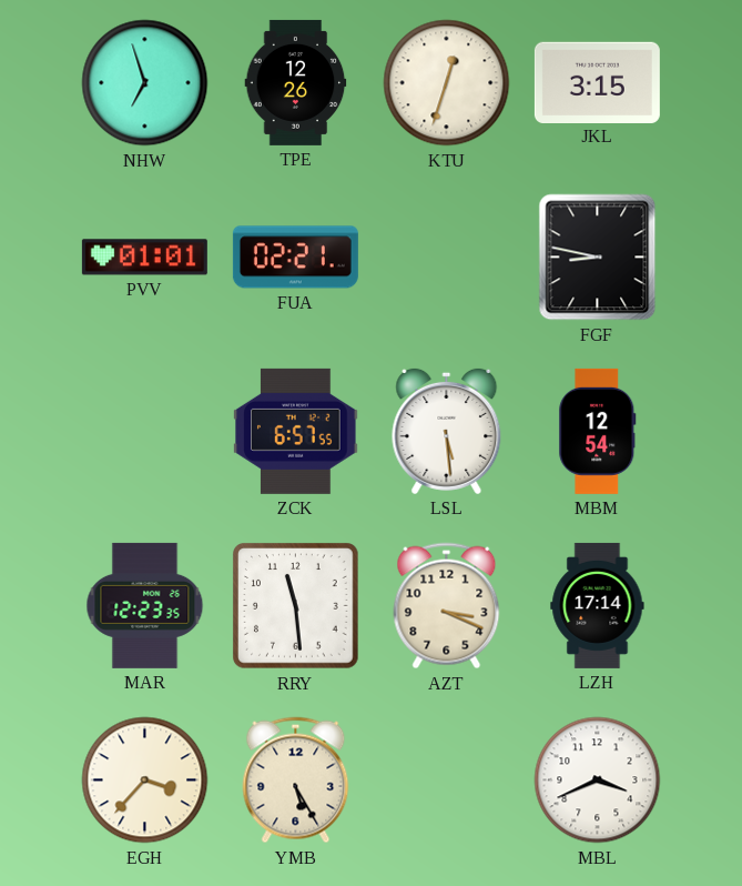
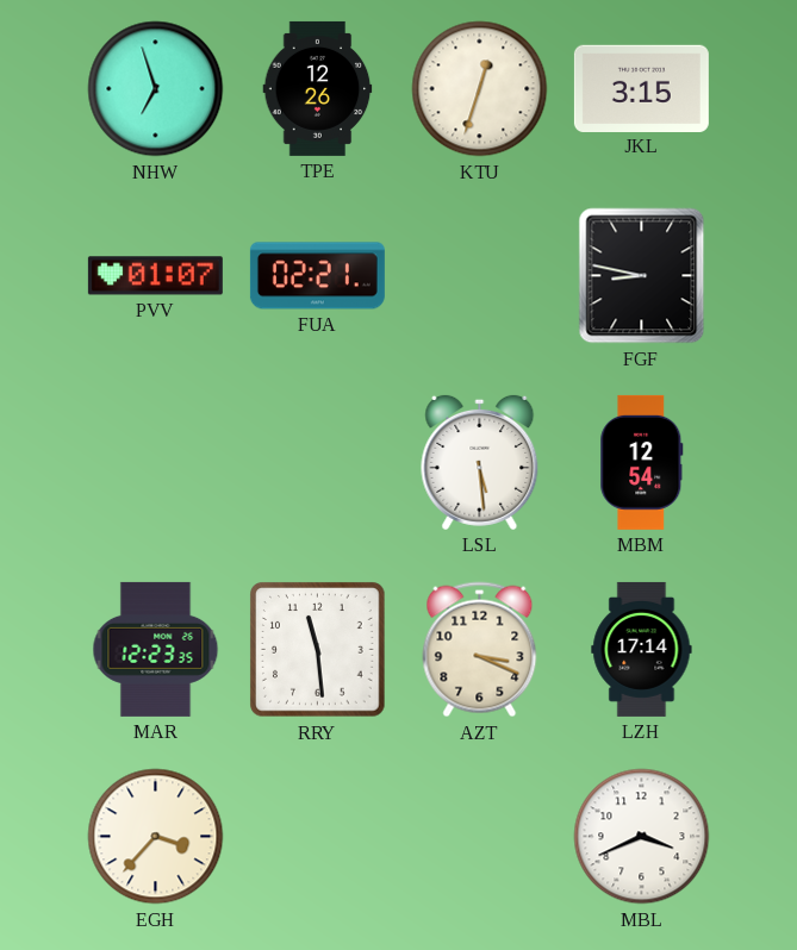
PVV: 01:01 -> 01:07
ZCK: 6:57 -> none
YMB: 5:25 -> none
